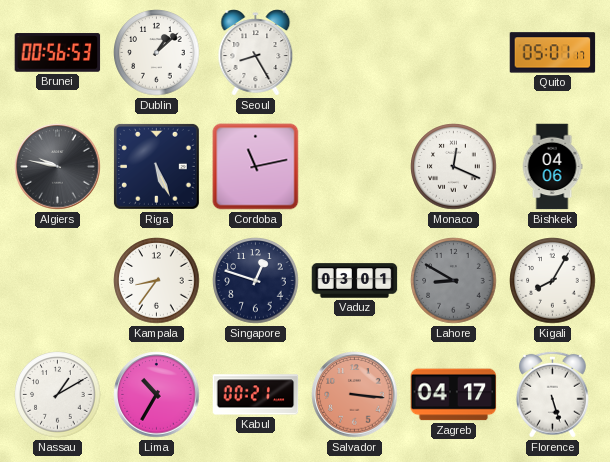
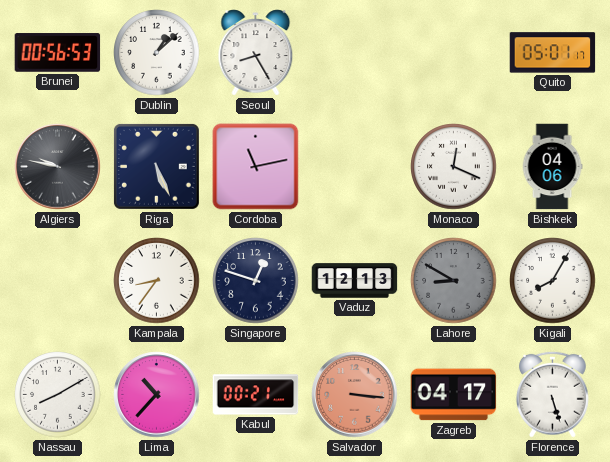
Vaduz: 03:01 -> 12:13
Nassau: 1:10 -> 8:10
Lima: 10:35 -> 10:37
